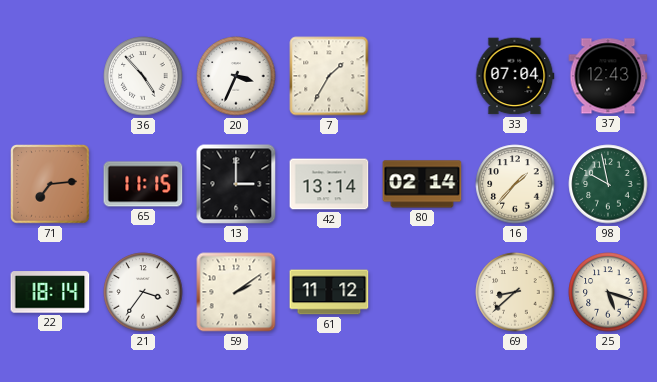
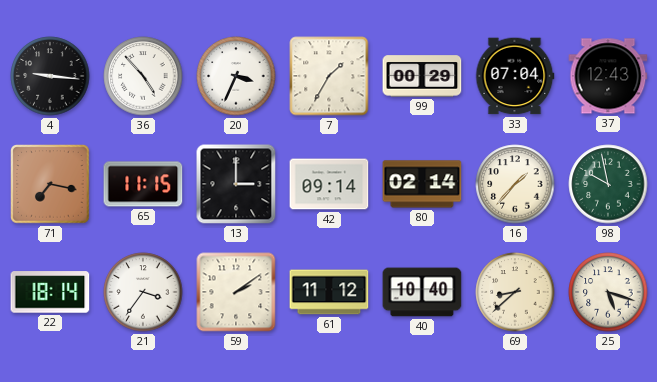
4: none -> 9:16
99: none -> 00:29
71: 7:14 -> 7:17
42: 13:14 -> 09:14
40: none -> 10:40
